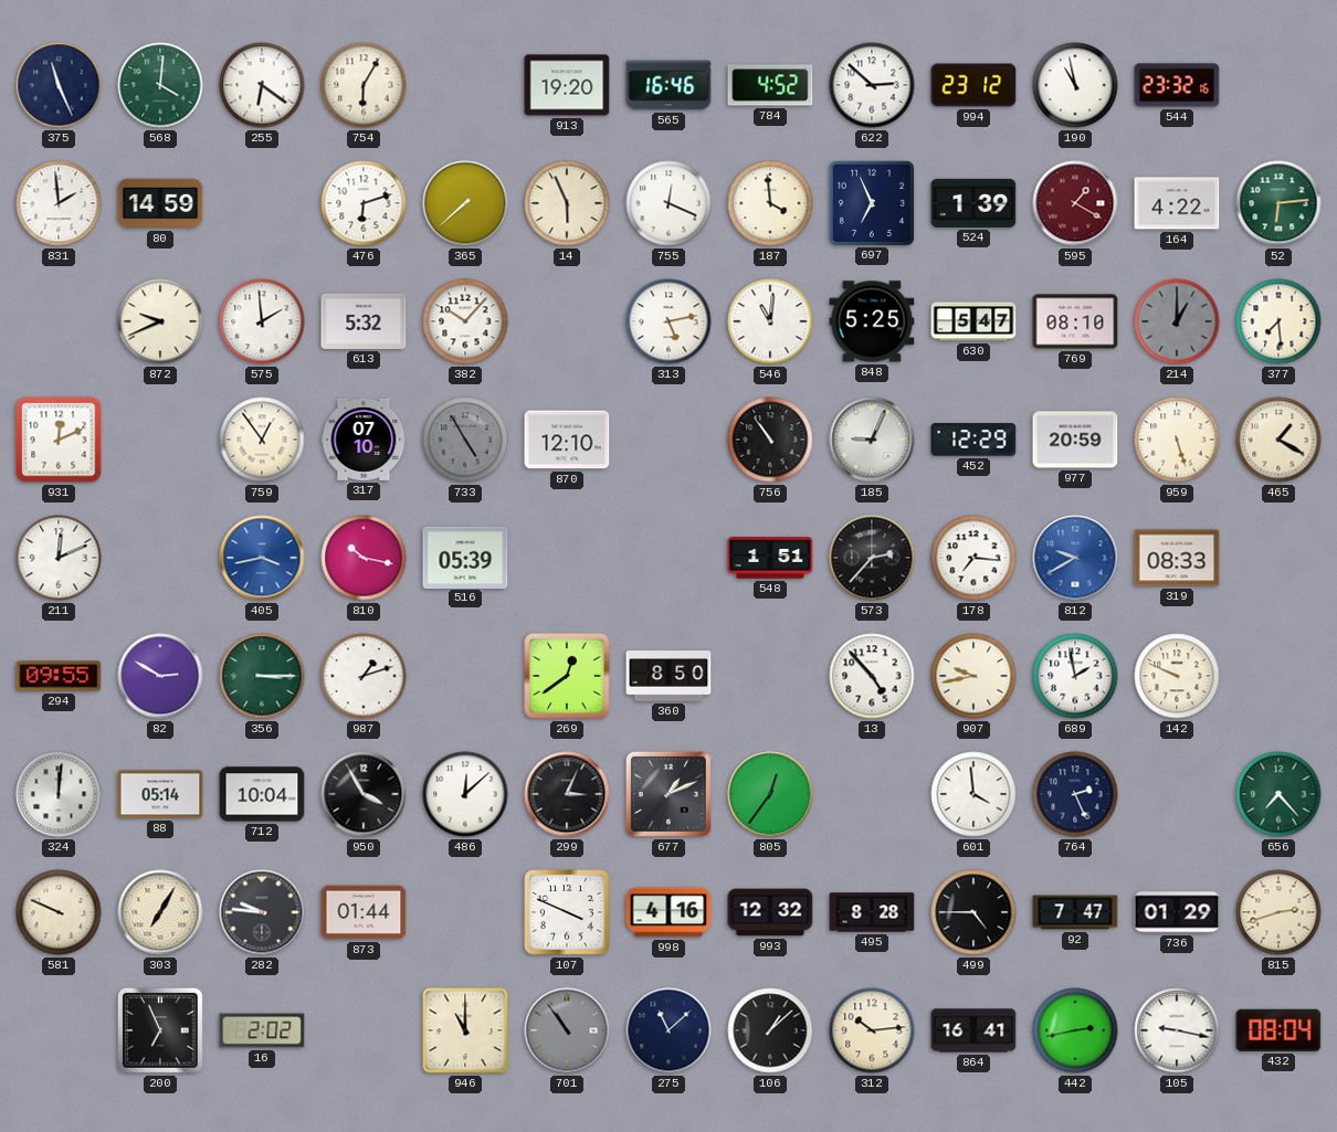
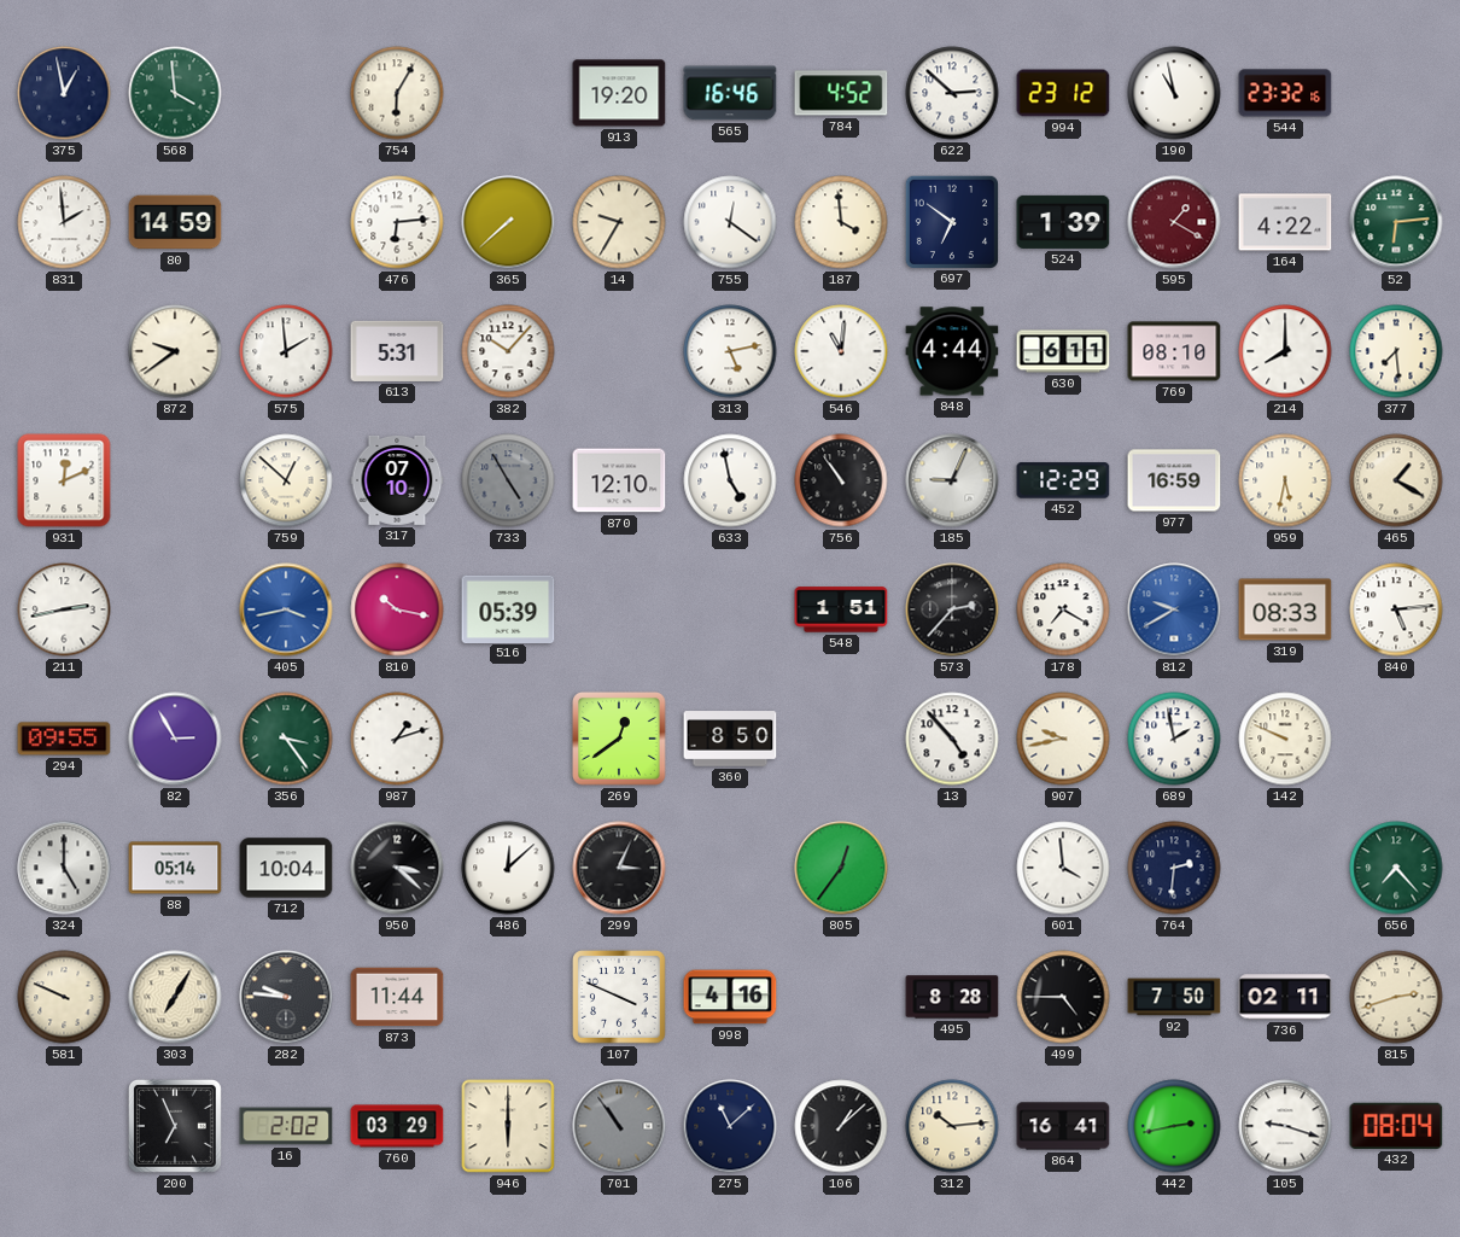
375: 11:26 -> 12:58
568: 4:01 -> 3:59
255: 6:21 -> none
476: 6:12 -> 6:14
14: 5:56 -> 9:35
755: 12:19 -> 12:21
697: 6:56 -> 6:51
872: 9:41 -> 9:39
613: 5:32 -> 5:31
848: 5:25 -> 4:44
630: 5:47 -> 6:11
214: 1:00 -> 8:00
214 dial: grey -> white
759: 12:54 -> 12:52
633: none -> 4:58
977: 20:59 -> 16:59
959: 5:27 -> 5:32
211: 12:11 -> 2:43
178: 7:16 -> 7:20
840: none -> 5:14
82: 2:50 -> 2:55
356: 3:15 -> 3:24
324: 12:01 -> 5:00
950: 3:55 -> 3:22
677: 1:11 -> none
764: 2:26 -> 2:31
873: 01:44 -> 11:44
993: 12:32 -> none
92: 7:47 -> 7:50
736: 01:29 -> 02:11
760: none -> 03:29
946: 11:00 -> 6:00
105: 9:17 -> 9:18
